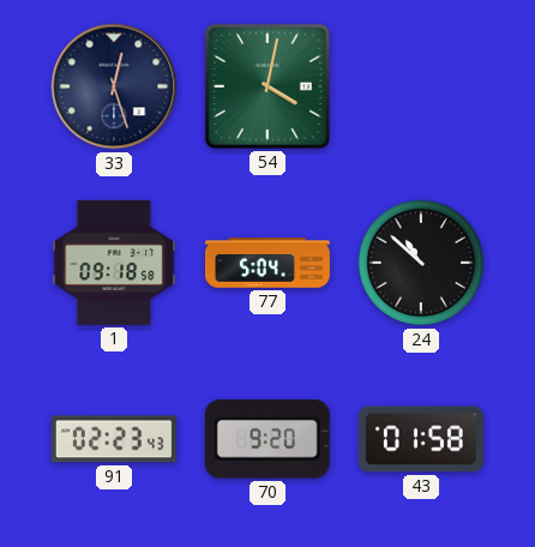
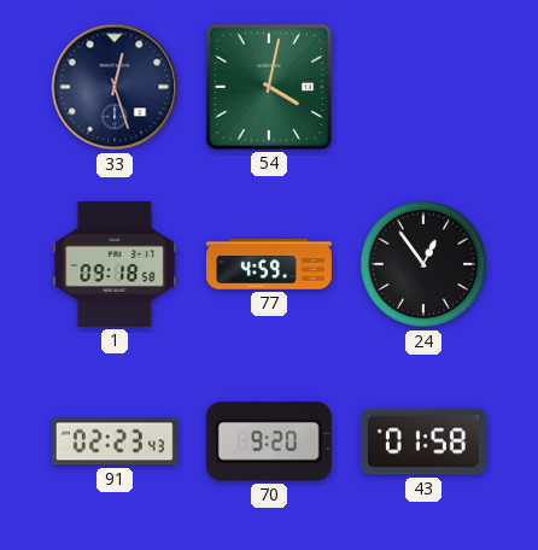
77: 5:04 -> 4:59
24: 10:52 -> 12:54
